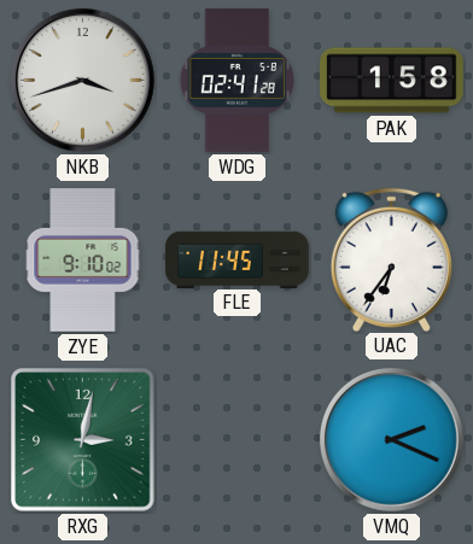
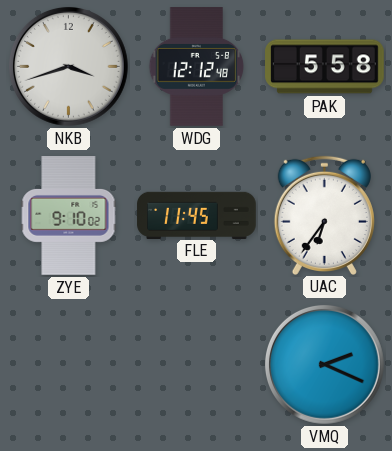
WDG: 02:41 -> 12:12
PAK: 1:58 -> 5:58
RXG: 3:02 -> none
